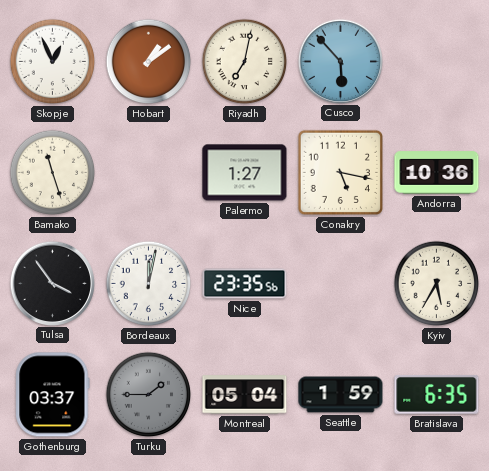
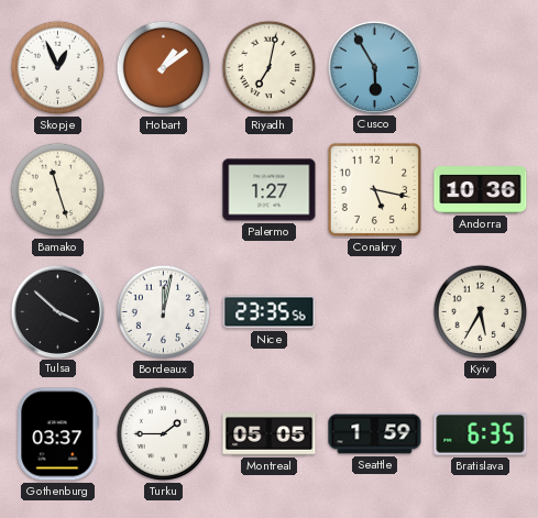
Cusco: 5:53 -> 5:55
Tulsa: 3:54 -> 3:52
Turku dial: grey -> white
Montreal: 05:04 -> 05:05
